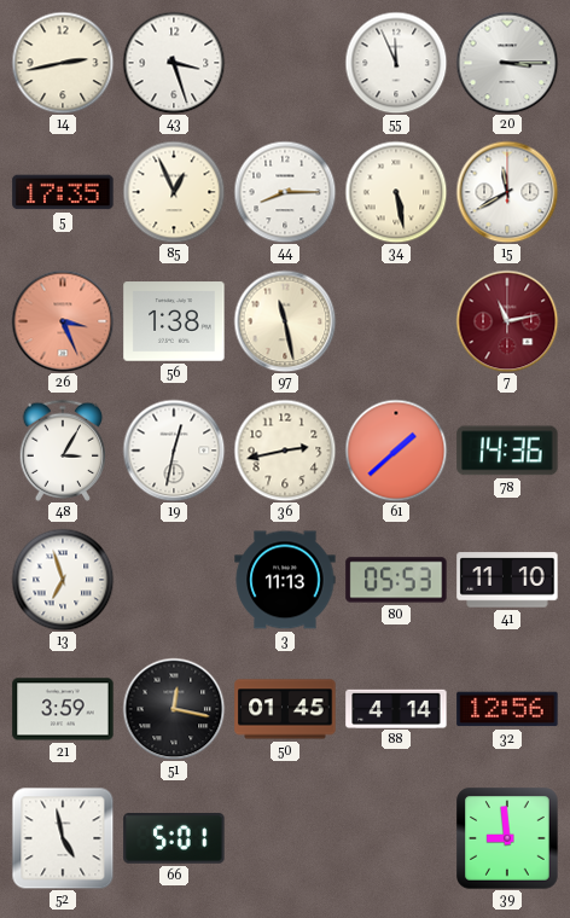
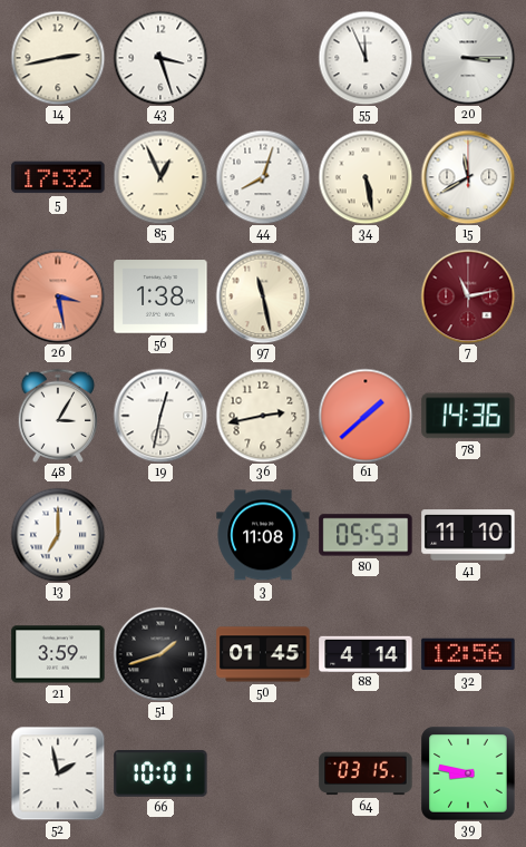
5: 17:35 -> 17:32
44: 8:15 -> 8:03
26: 3:26 -> 3:28
13: 6:57 -> 7:00
3: 11:13 -> 11:08
51: 12:17 -> 1:42
52: 4:58 -> 1:58
66: 5:01 -> 10:01
64: none -> 03:15
39: 8:59 -> 8:47
